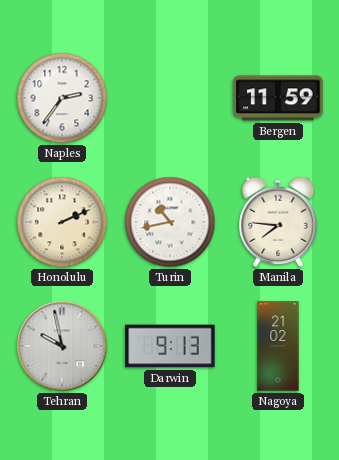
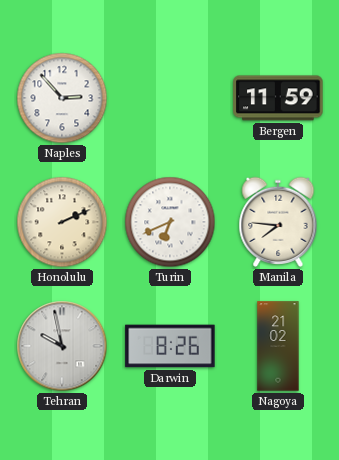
Naples: 2:36 -> 2:53
Turin: 10:43 -> 6:41
Darwin: 9:13 -> 8:26
